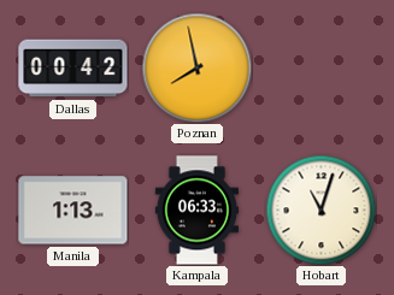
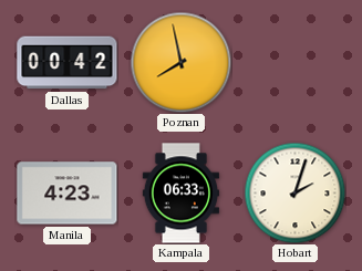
Manila: 1:13 -> 4:23
Hobart: 11:03 -> 2:03
